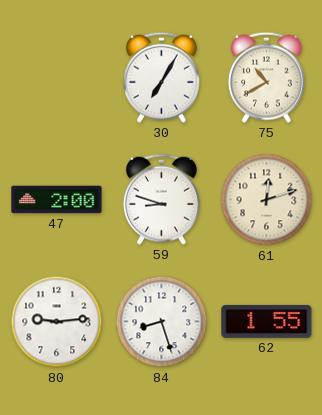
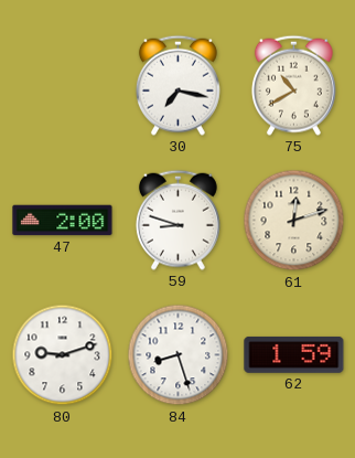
30: 7:05 -> 7:17
80: 9:14 -> 9:12
62: 1:55 -> 1:59
